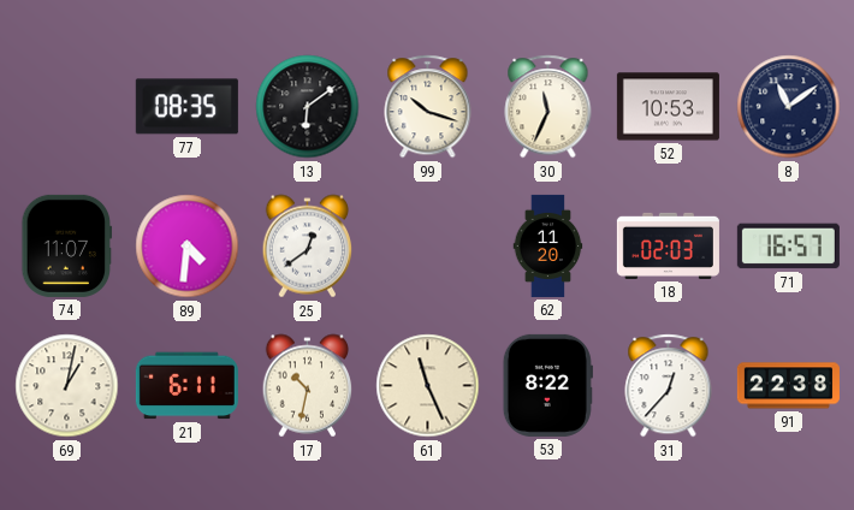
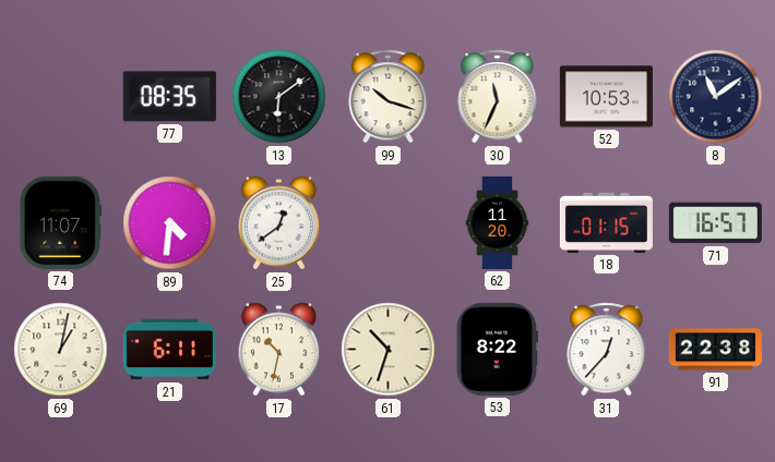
18: 02:03 -> 01:15
61: 11:26 -> 10:33
